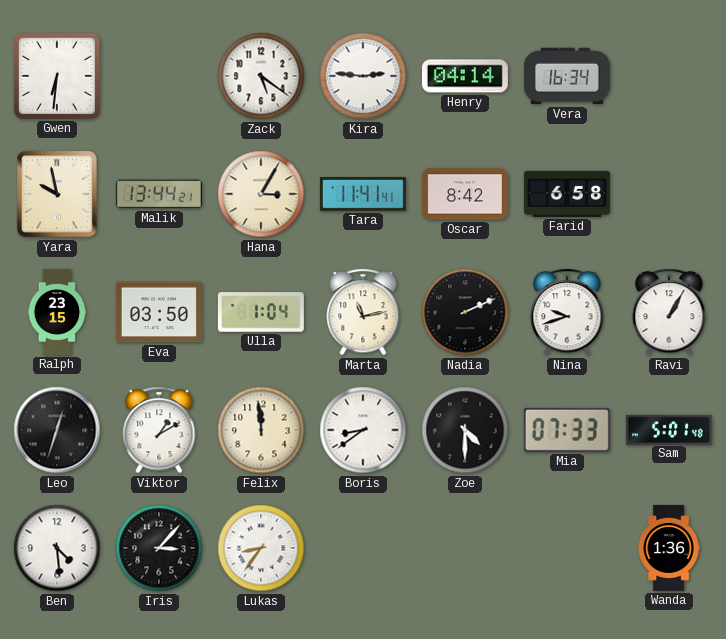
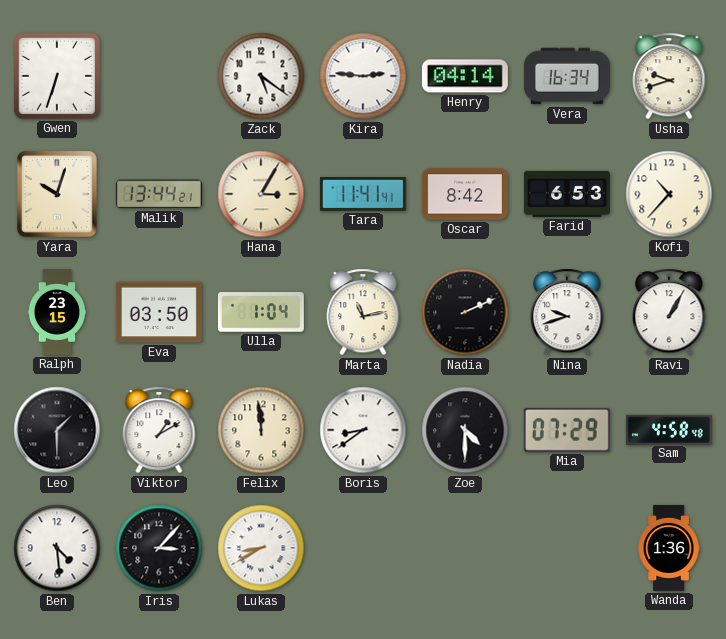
Gwen: 6:31 -> 6:33
Usha: none -> 9:42
Yara: 9:58 -> 10:03
Farid: 6:58 -> 6:53
Kofi: none -> 10:37
Leo: 12:33 -> 1:30
Mia: 07:33 -> 07:29
Sam: 5:01 -> 4:58
Lukas: 8:36 -> 8:40
